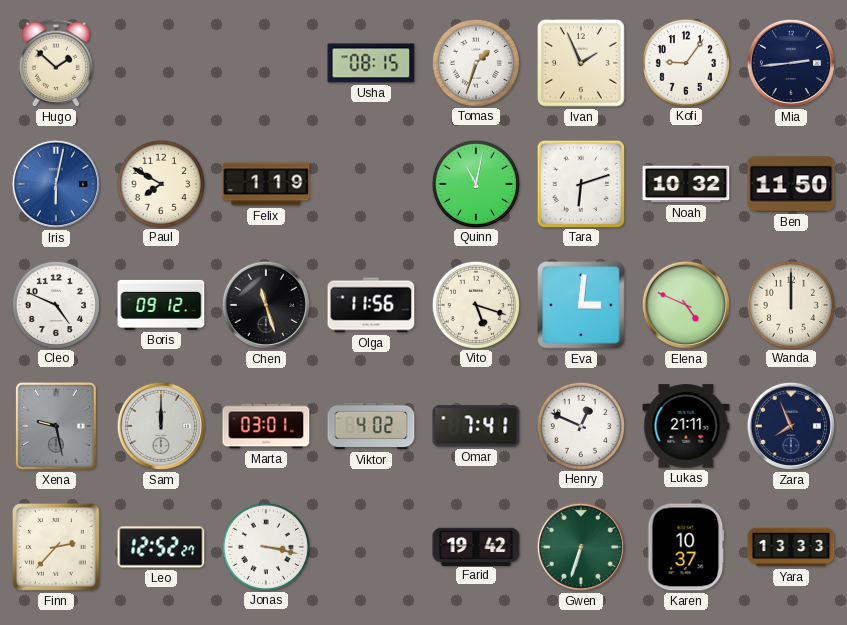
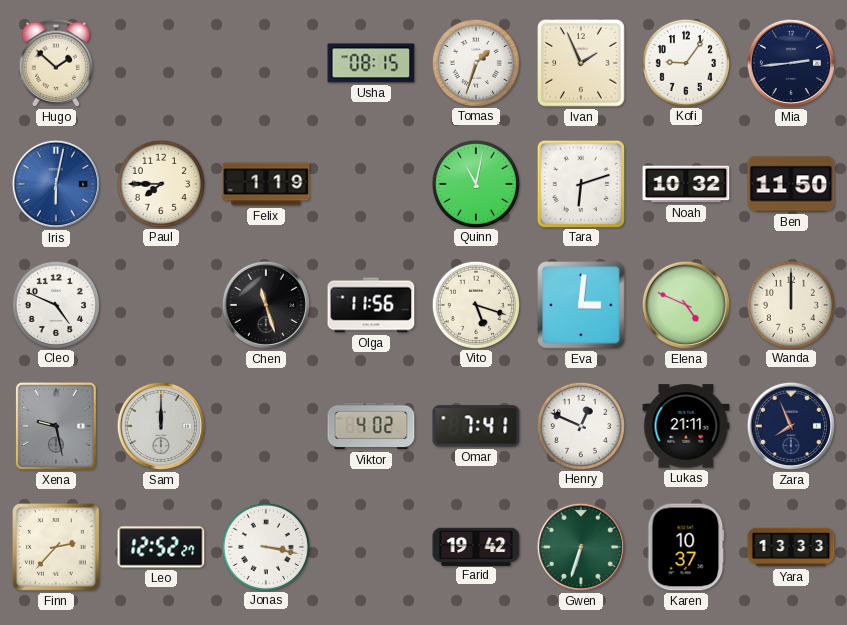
Paul: 7:50 -> 7:45
Boris: 09:12 -> none
Marta: 03:01 -> none
